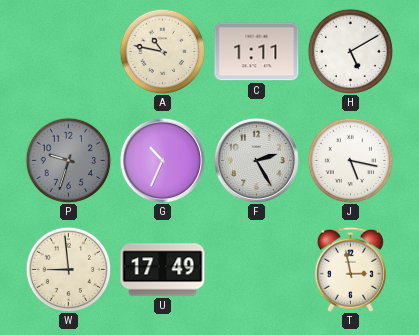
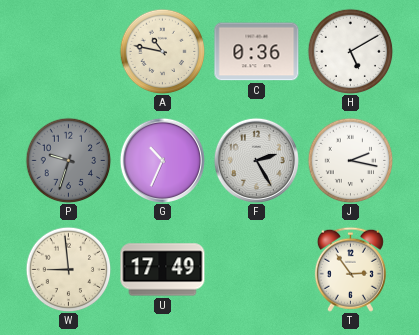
C: 1:11 -> 0:36
J: 5:17 -> 2:17
T: 2:58 -> 2:54
